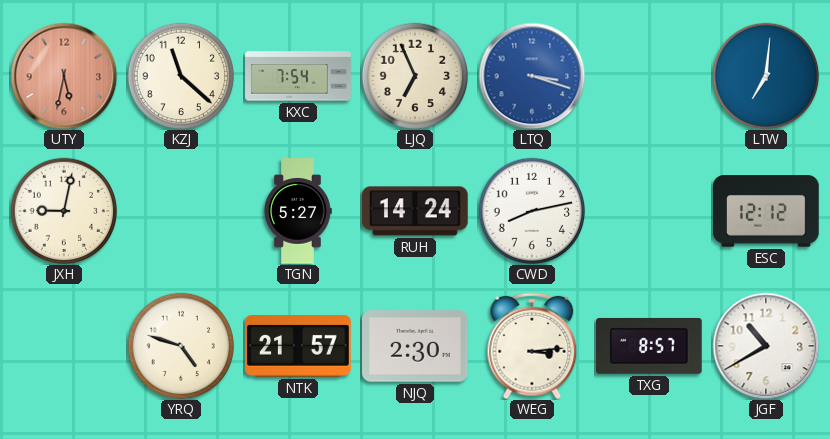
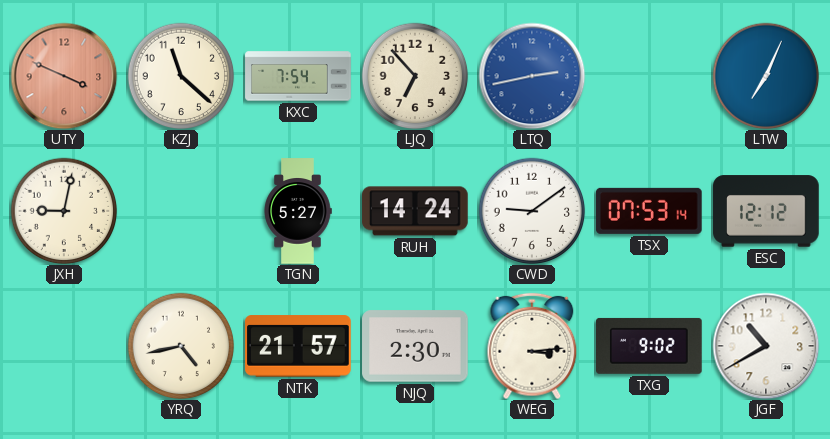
UTY: 5:32 -> 3:49
LJQ: 6:56 -> 6:53
LTQ: 3:18 -> 2:43
LTW: 7:01 -> 7:04
CWD: 8:13 -> 9:09
TSX: none -> 07:53
YRQ: 4:48 -> 4:43
TXG: 8:57 -> 9:02
